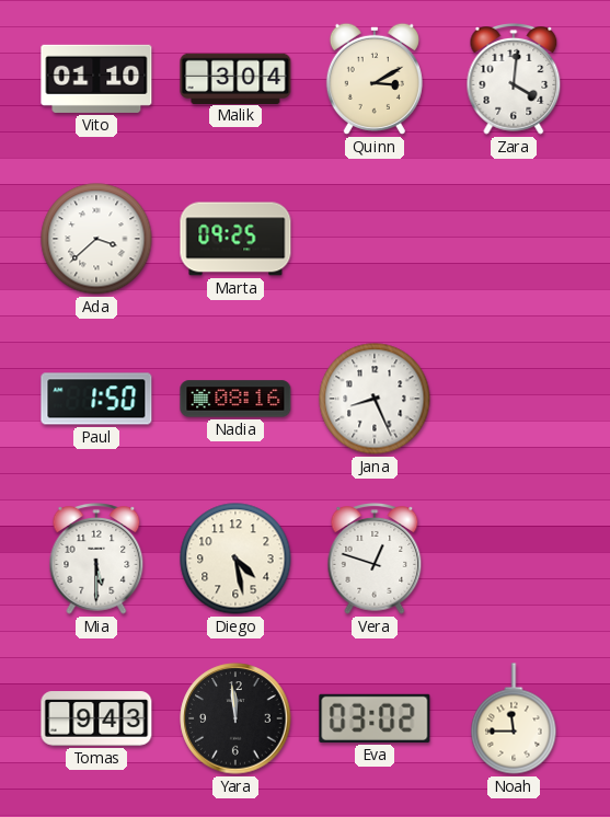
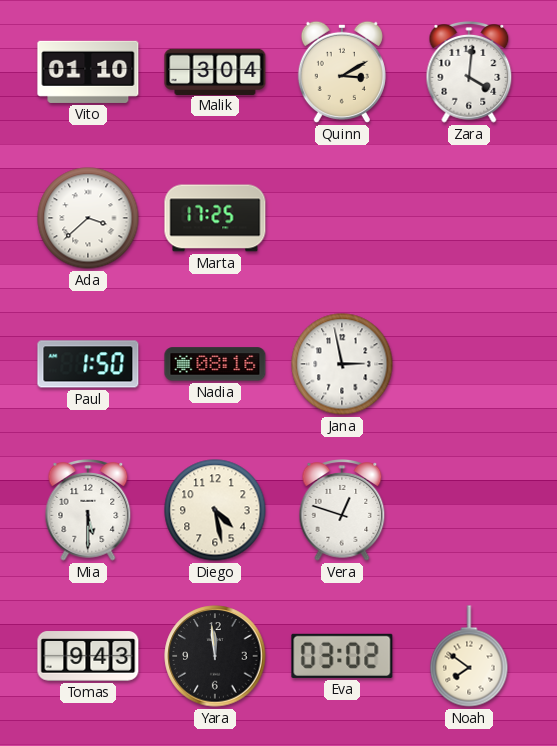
Marta: 09:25 -> 17:25
Jana: 8:26 -> 2:58
Noah: 11:45 -> 7:51
